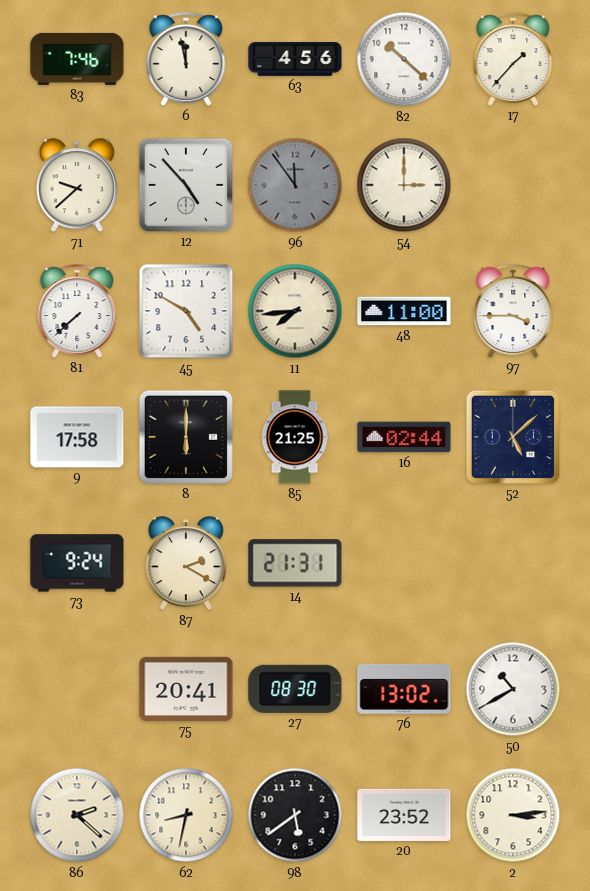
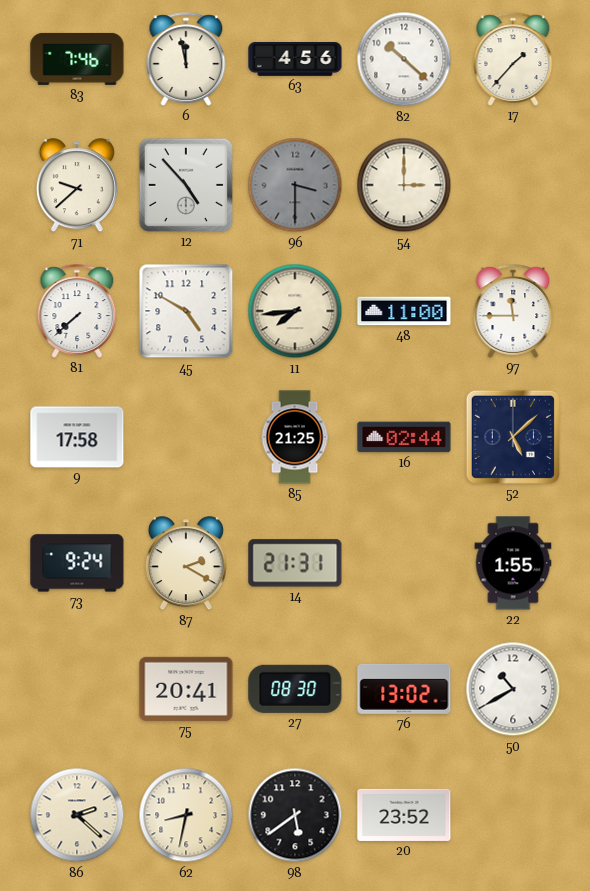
96: 11:54 -> 3:30
97: 3:45 -> 11:45
8: 6:00 -> none
22: none -> 1:55
2: 3:14 -> none
